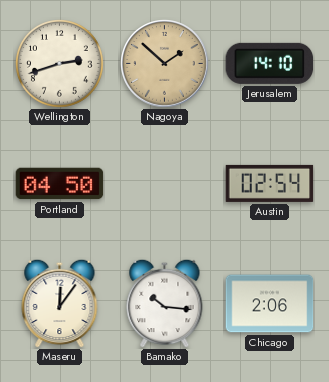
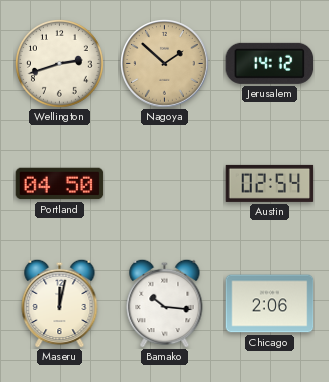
Jerusalem: 14:10 -> 14:12
Maseru: 12:06 -> 12:02
